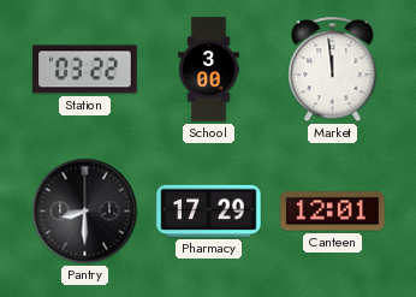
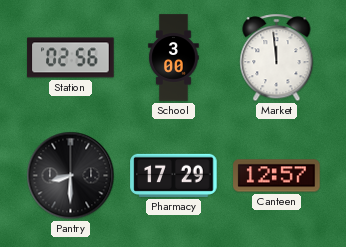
Station: 03:22 -> 02:56
Canteen: 12:01 -> 12:57
